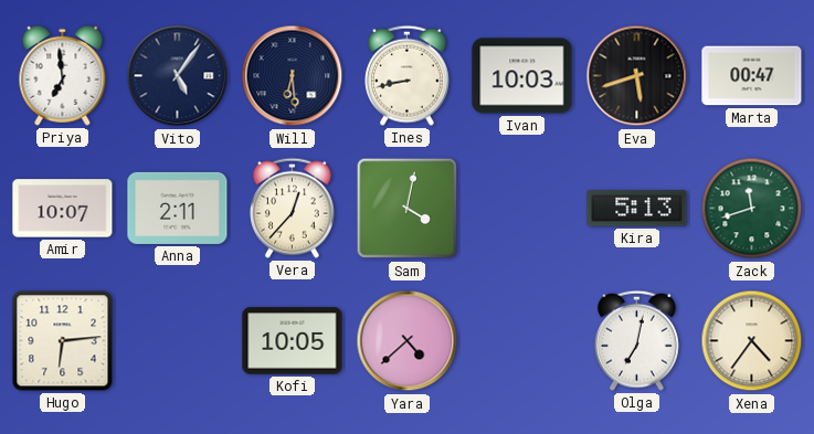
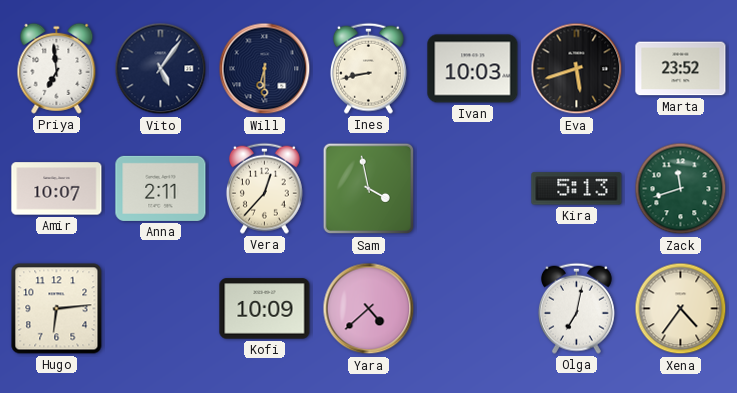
Will: 6:29 -> 6:30
Marta: 00:47 -> 23:52
Sam: 4:02 -> 3:58
Kofi: 10:05 -> 10:09
